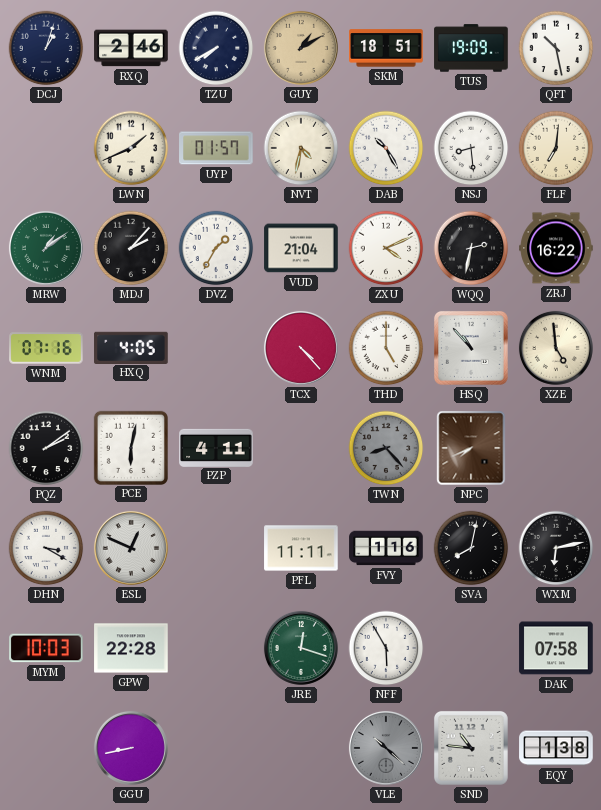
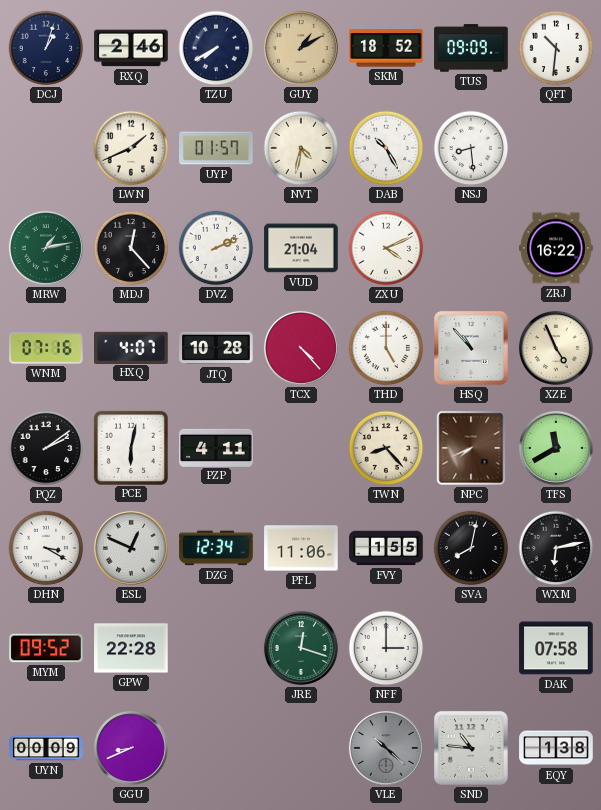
SKM: 18:51 -> 18:52
TUS: 19:09 -> 09:09
QFT: 10:28 -> 10:31
FLF: 7:01 -> none
MRW: 1:09 -> 1:13
MDJ: 2:07 -> 12:23
DVZ: 1:35 -> 2:11
WQQ: 2:32 -> none
HXQ: 4:05 -> 4:07
JTQ: none -> 10:28
XZE: 4:59 -> 4:56
TWN dial: grey -> cream
TFS: none -> 11:40
DZG: none -> 12:34
PFL: 11:11 -> 11:06
FVY: 1:16 -> 1:55
MYM: 10:03 -> 09:52
NFF: 5:55 -> 3:00
UYN: none -> 00:09
GGU: 8:43 -> 8:41
